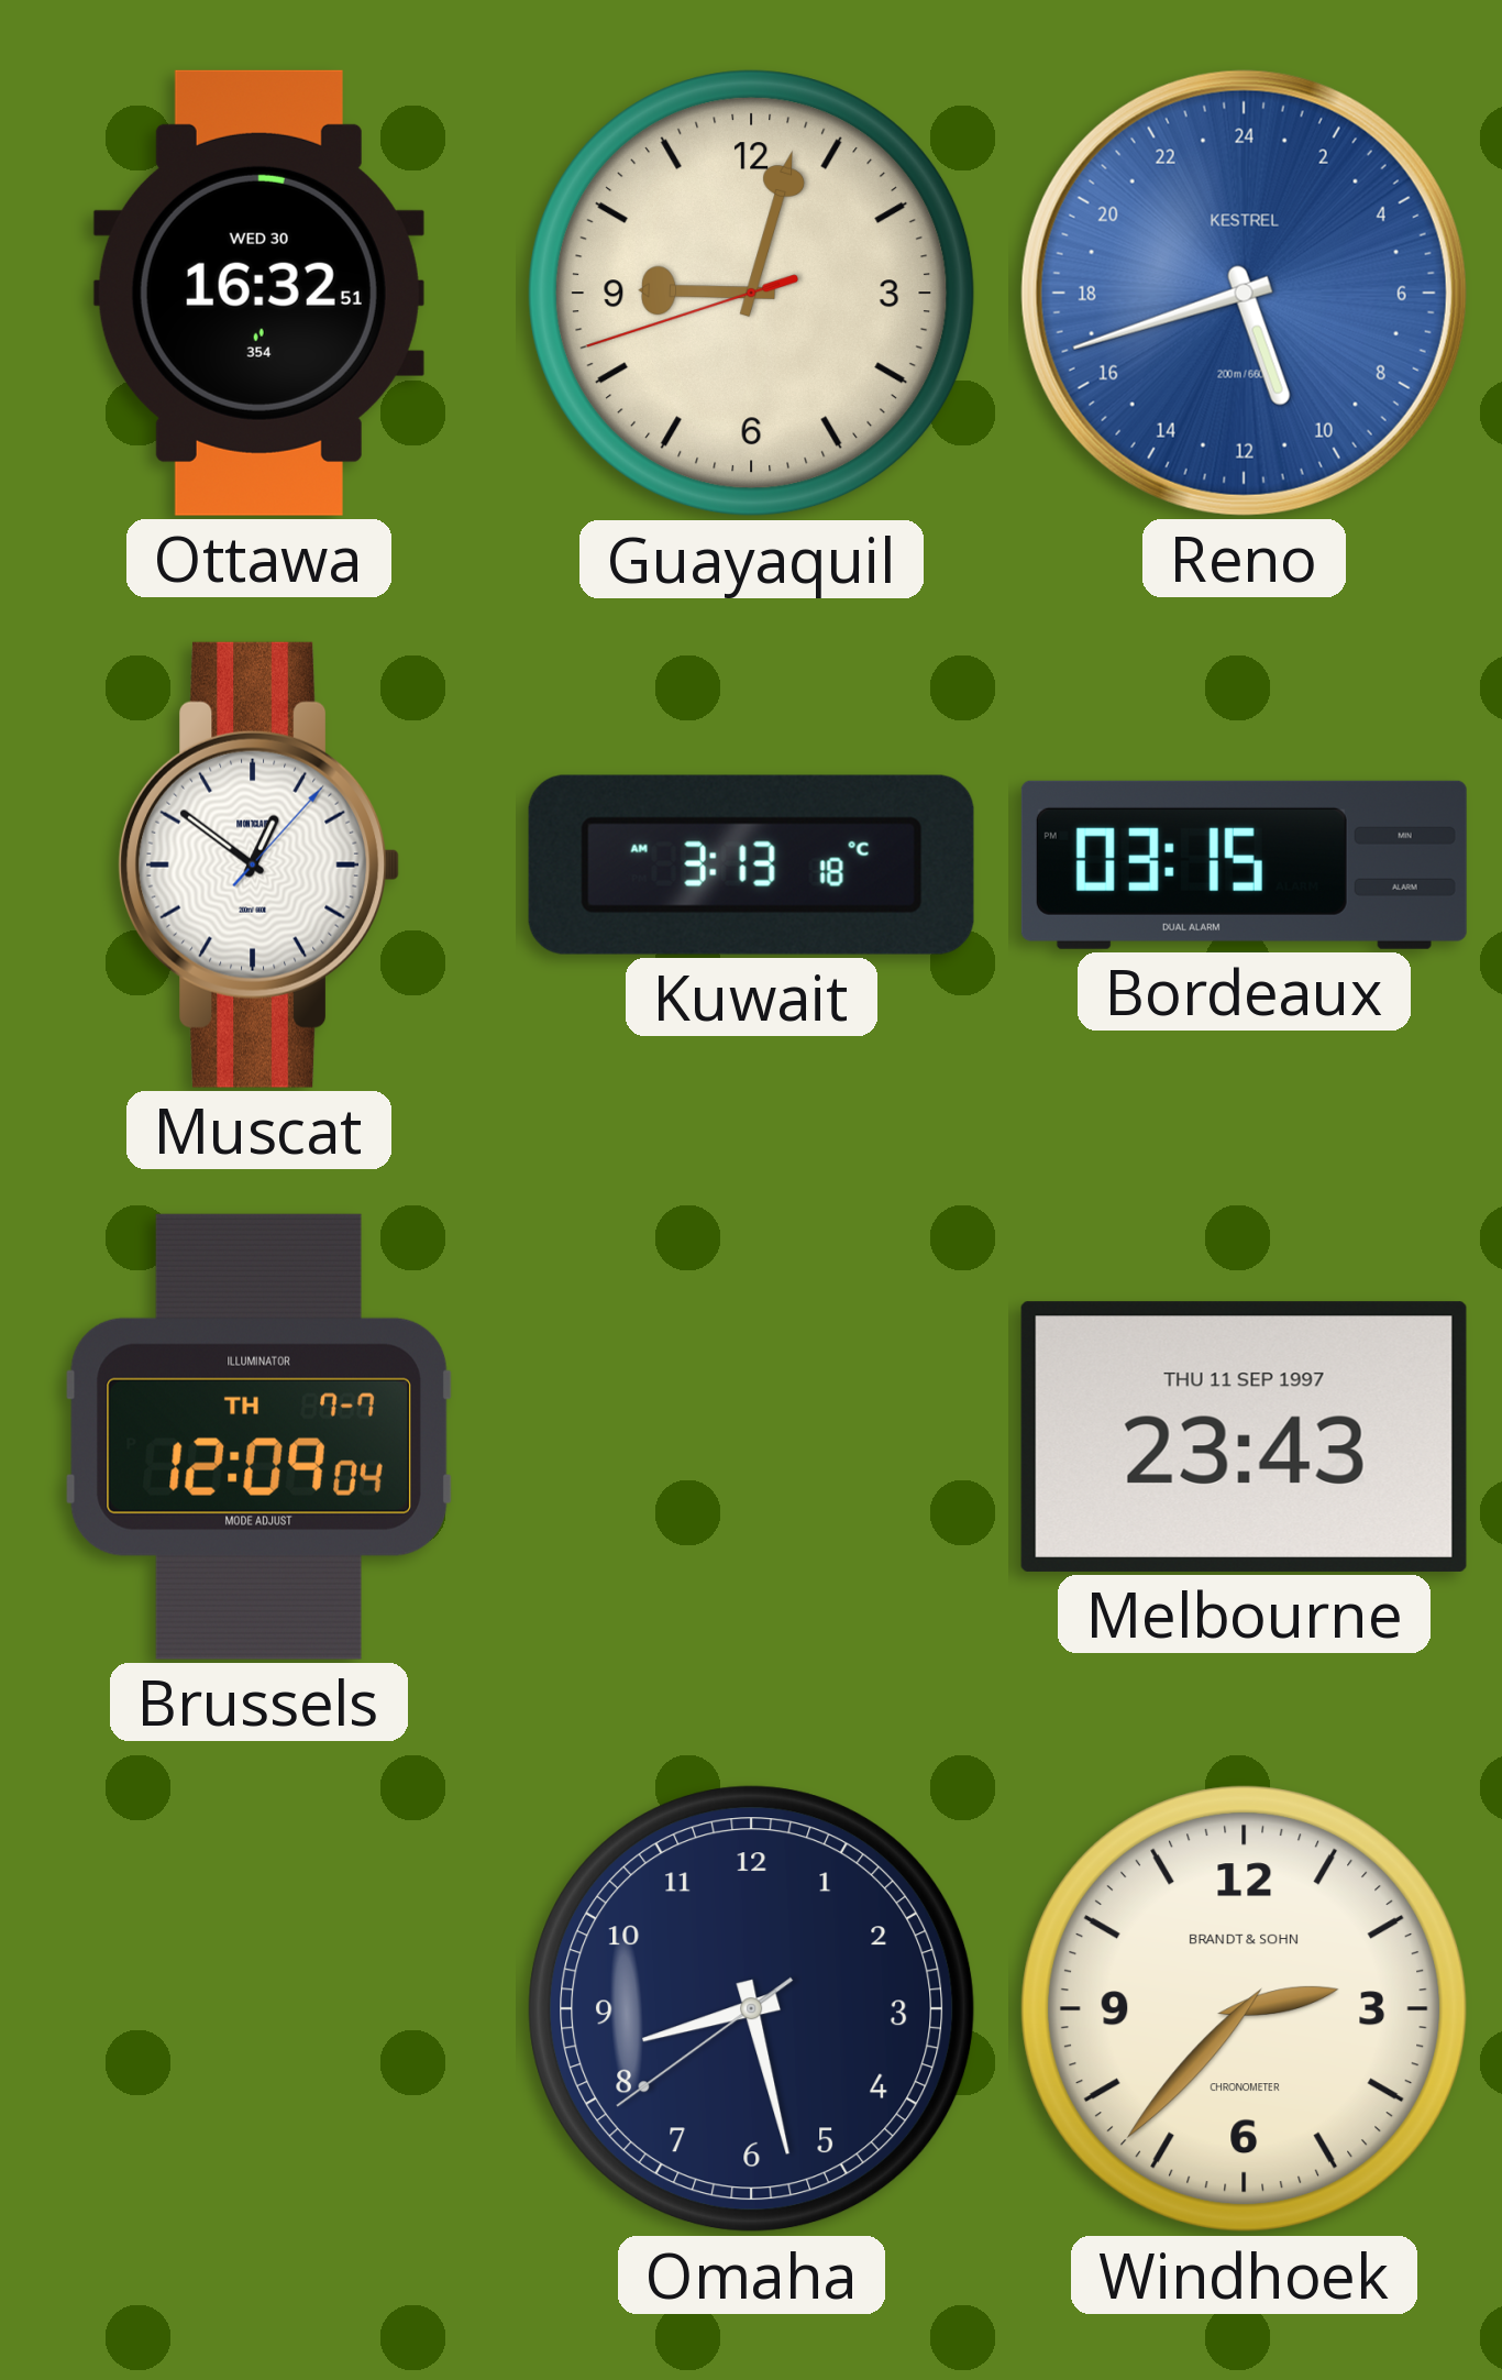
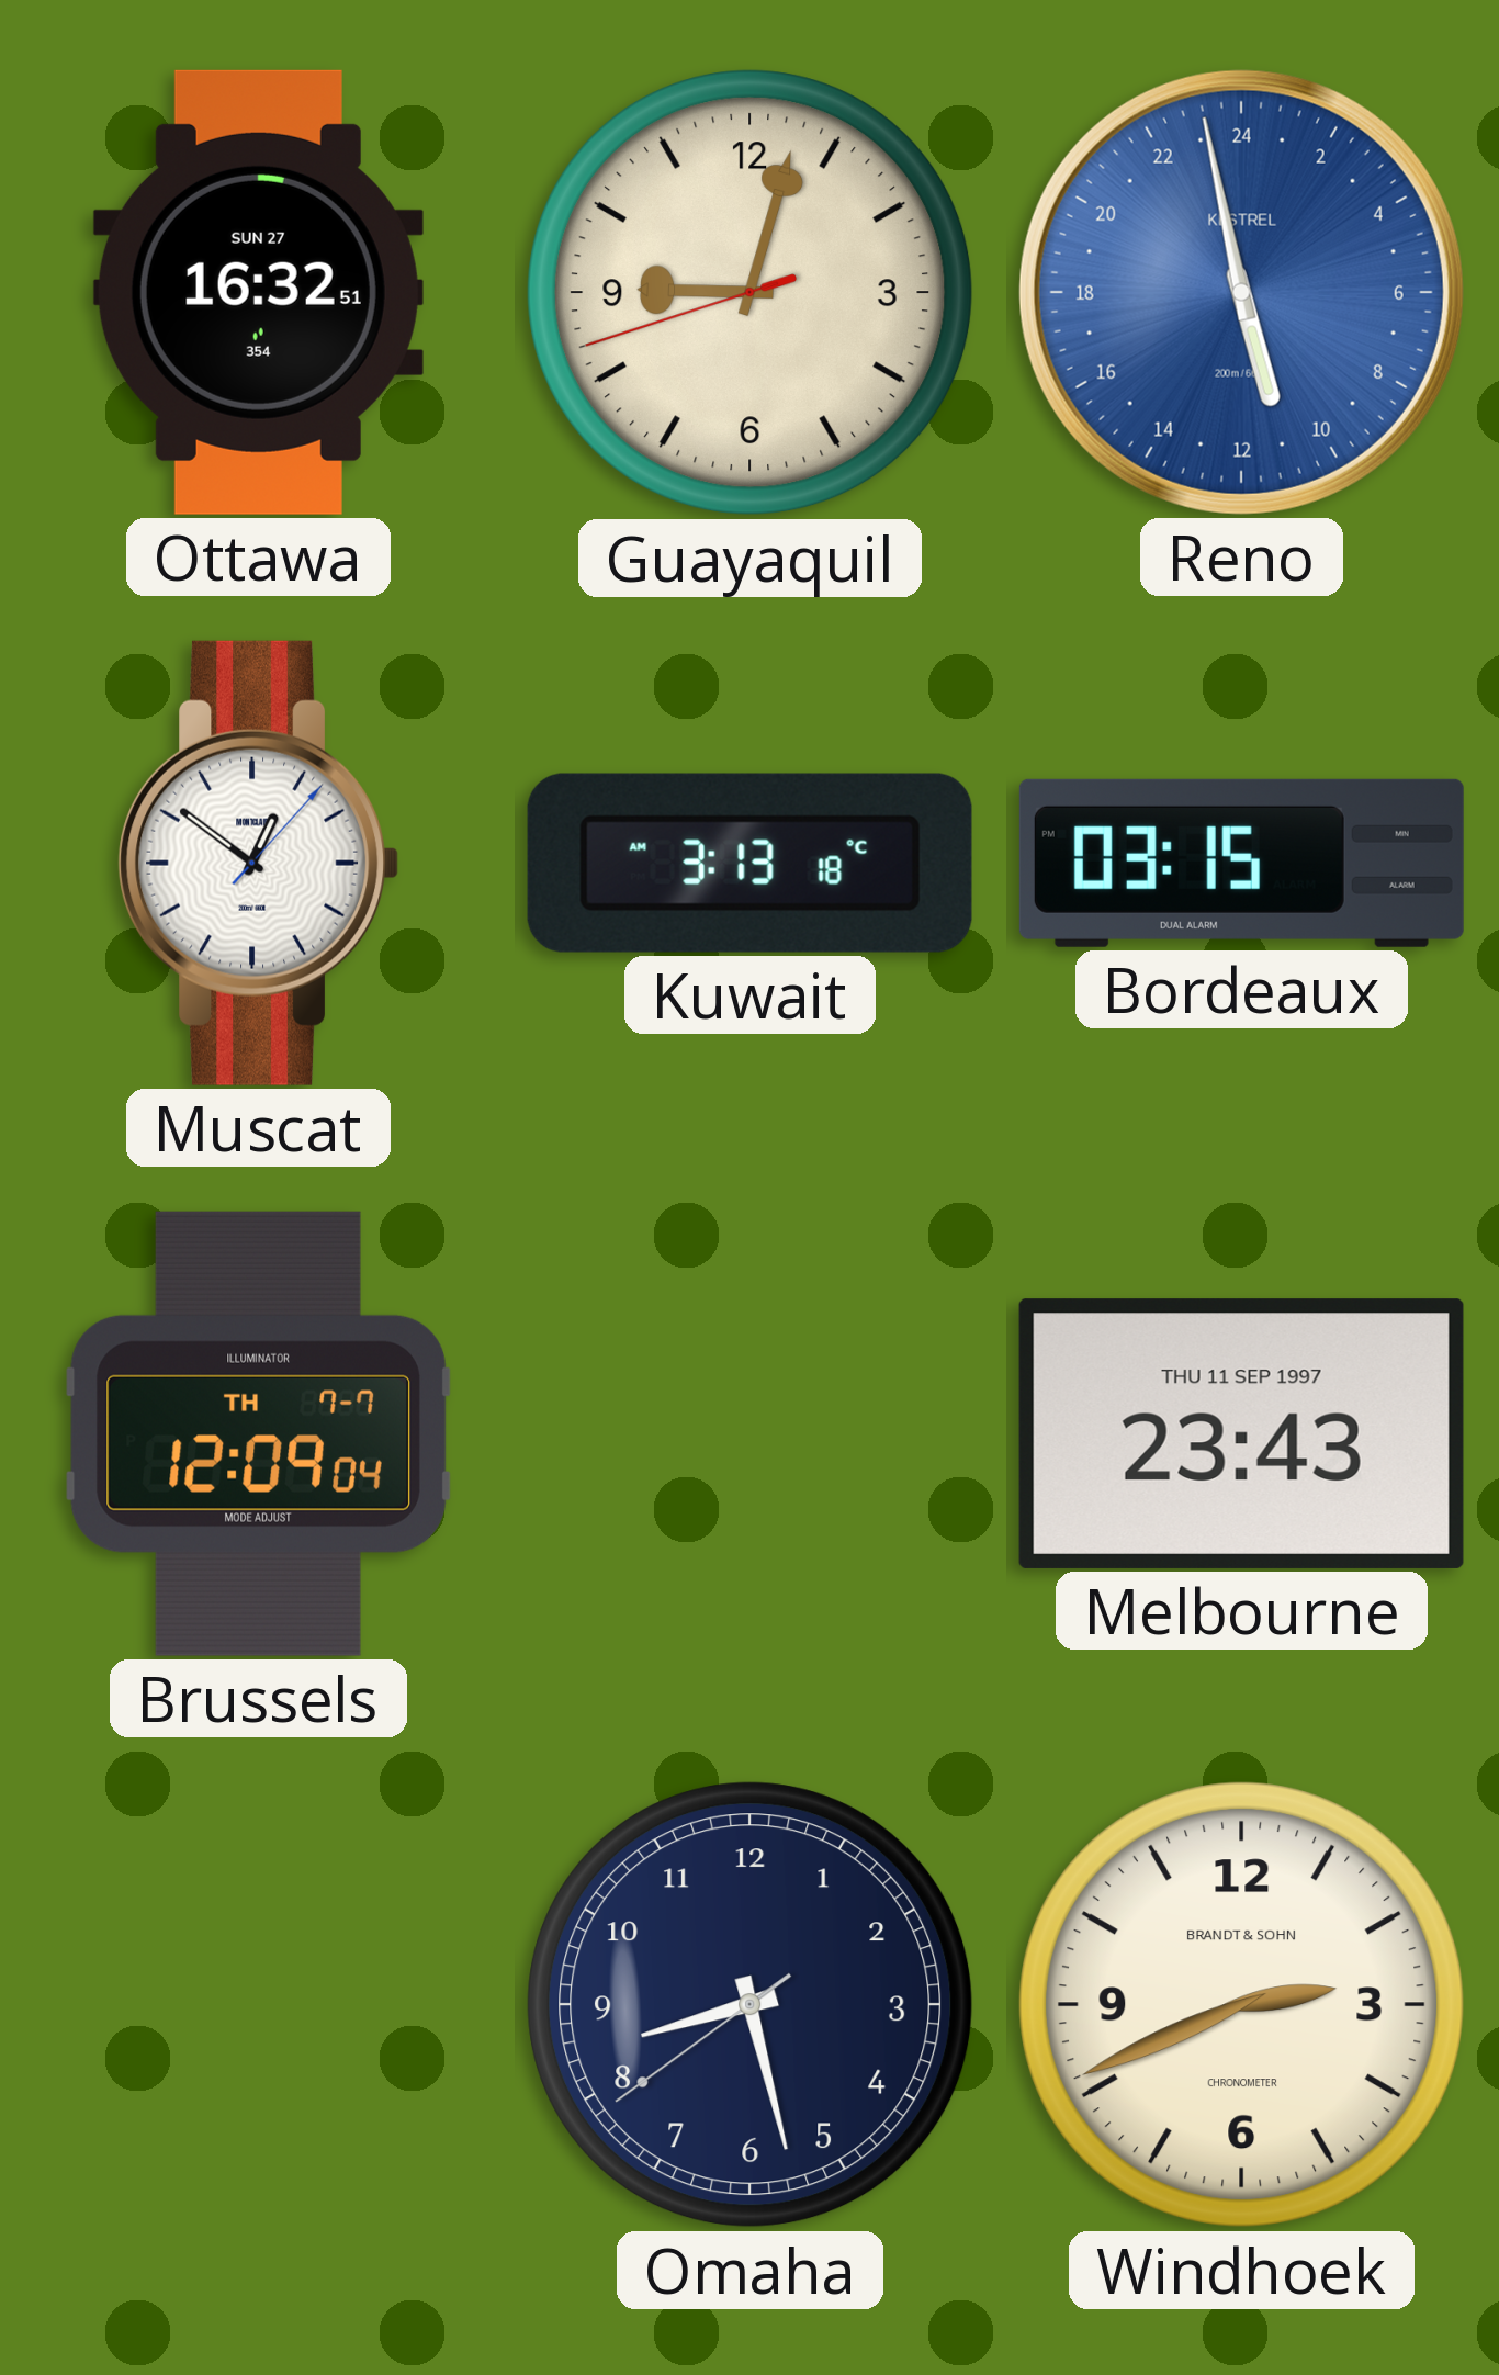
Ottawa date: WED 30 -> SUN 27
Reno: 10:42 -> 10:58
Windhoek: 2:37 -> 2:41
